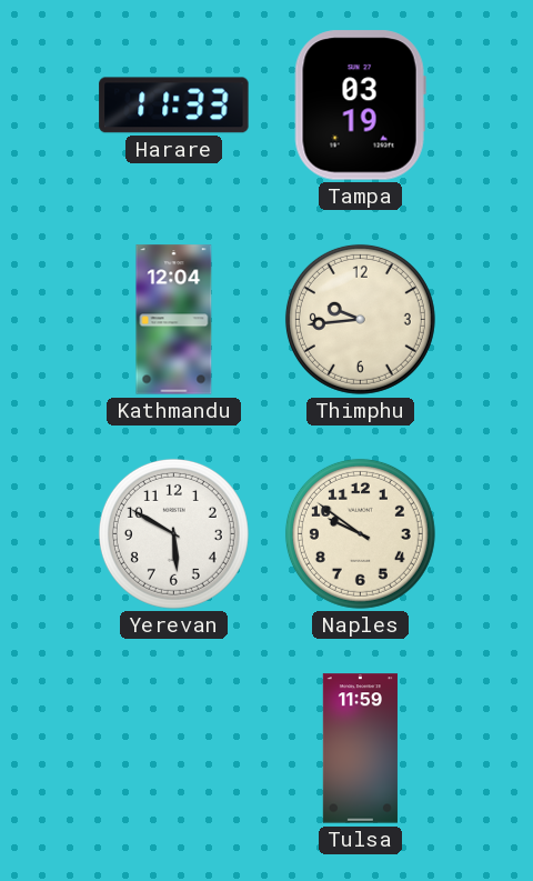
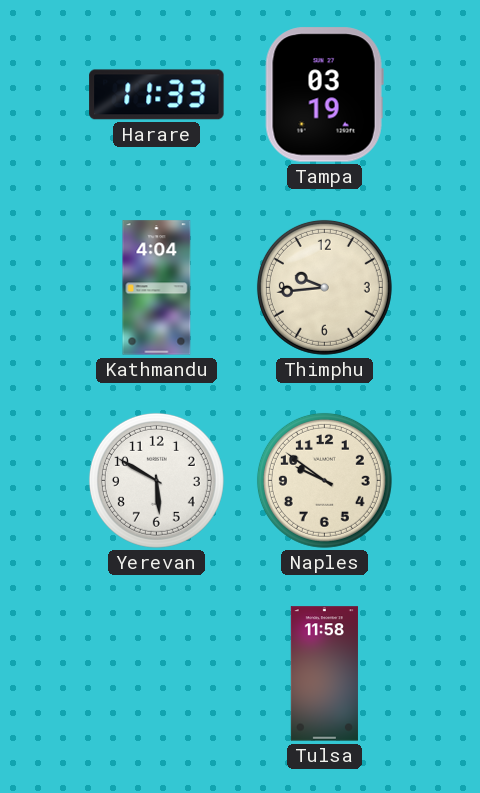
Kathmandu: 12:04 -> 4:04
Tulsa: 11:59 -> 11:58
